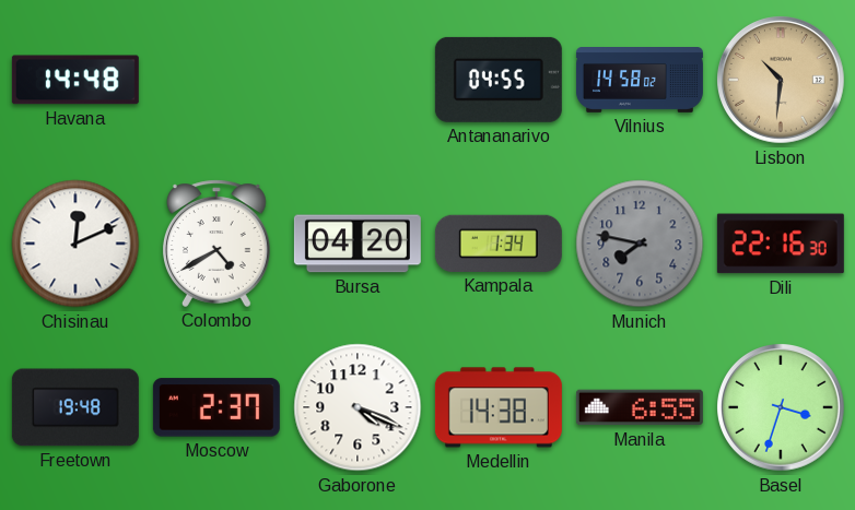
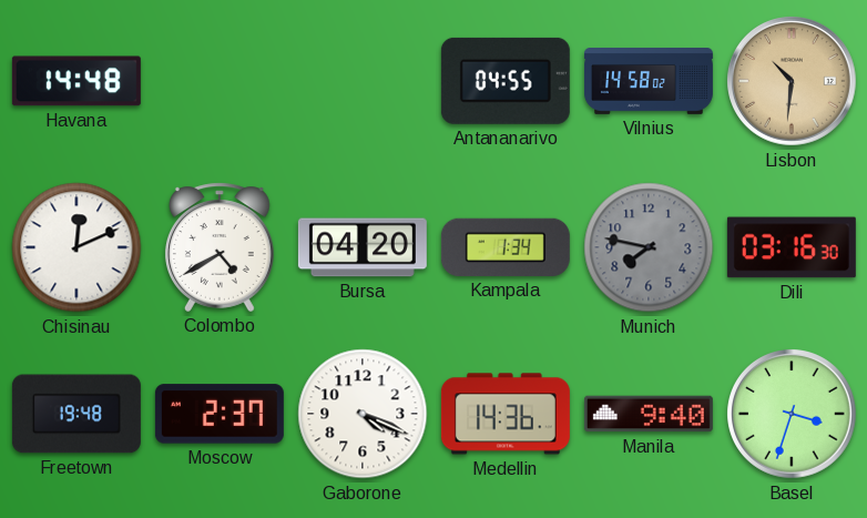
Dili: 22:16 -> 03:16
Medellin: 14:38 -> 14:36
Manila: 6:55 -> 9:40
